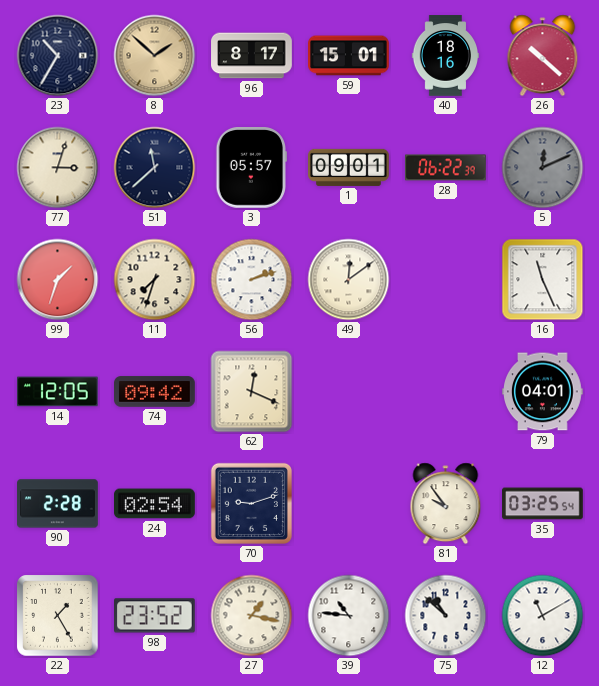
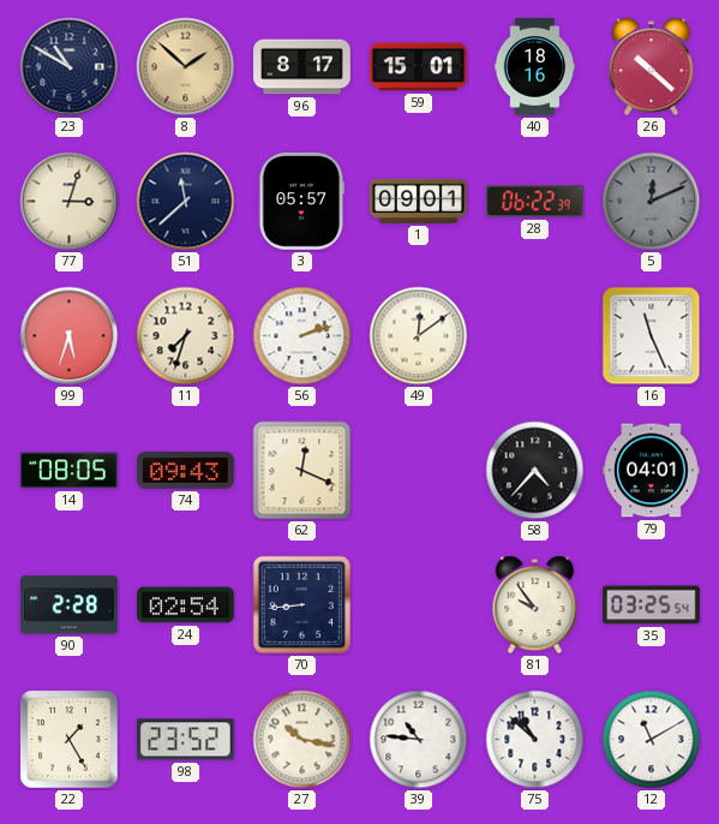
23: 10:35 -> 10:50
99: 1:33 -> 5:33
14: 12:05 -> 08:05
74: 09:42 -> 09:43
58: none -> 4:37
70: 9:12 -> 8:44
27: 1:17 -> 10:17
